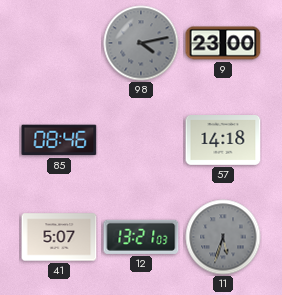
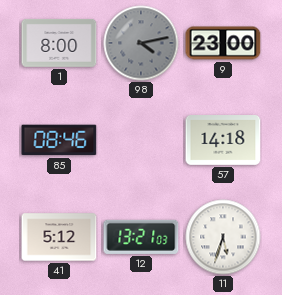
1: none -> 8:00
41: 5:07 -> 5:12
11 dial: grey -> white
